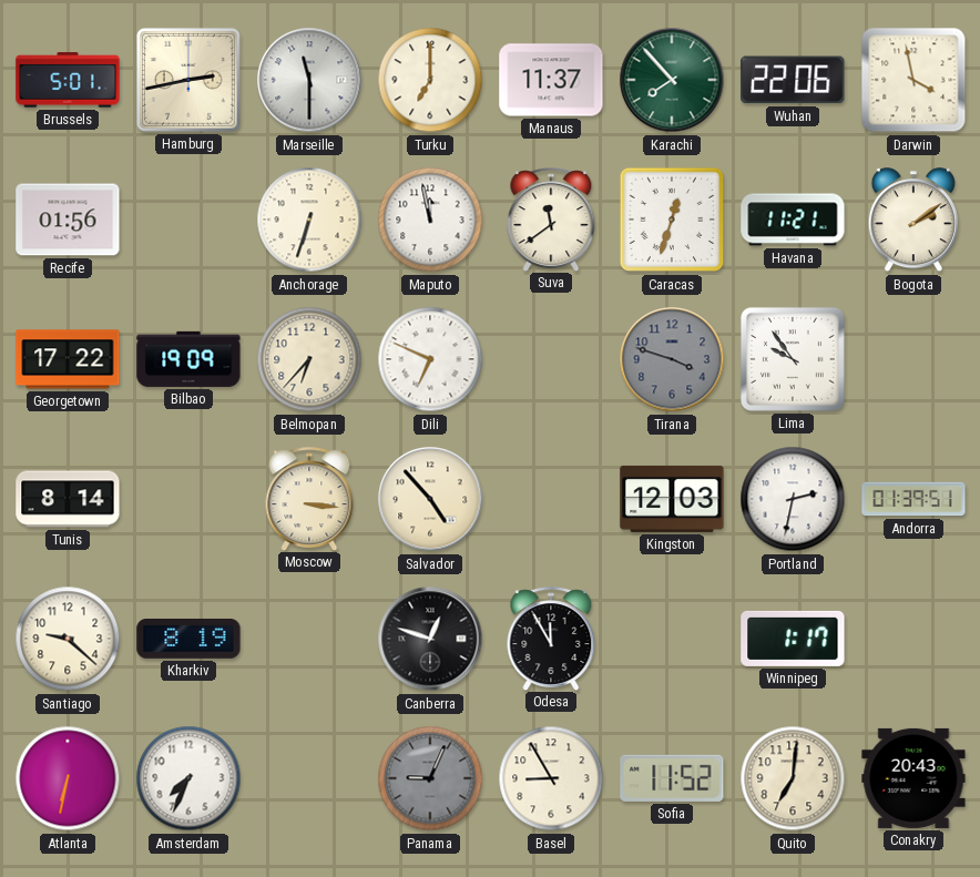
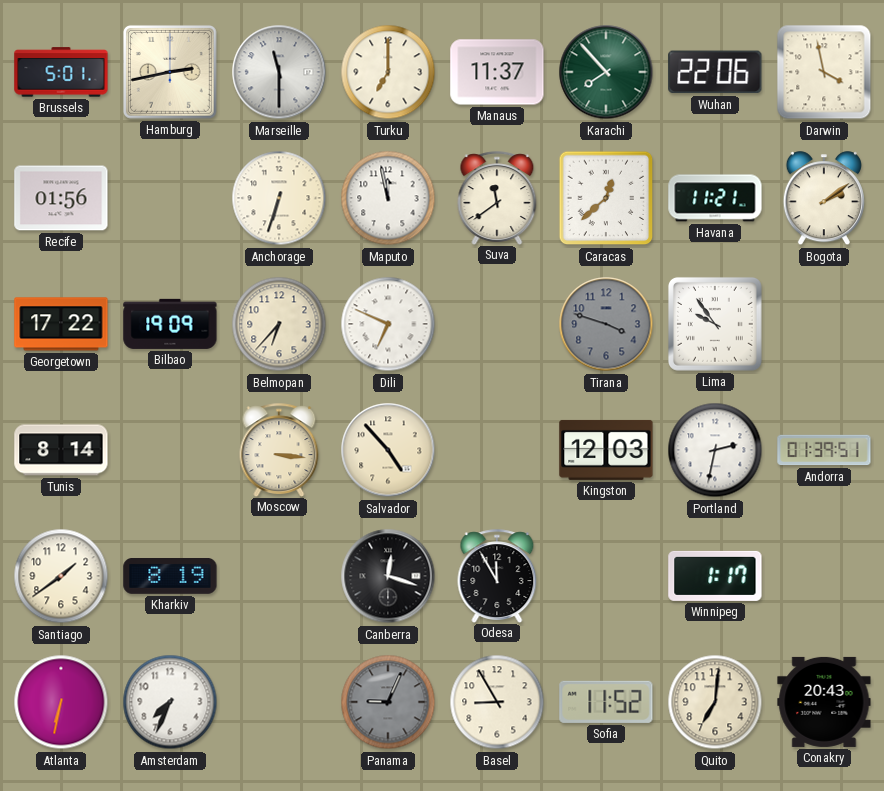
Caracas: 12:33 -> 12:38
Santiago: 9:22 -> 1:39
Canberra: 12:48 -> 12:18
